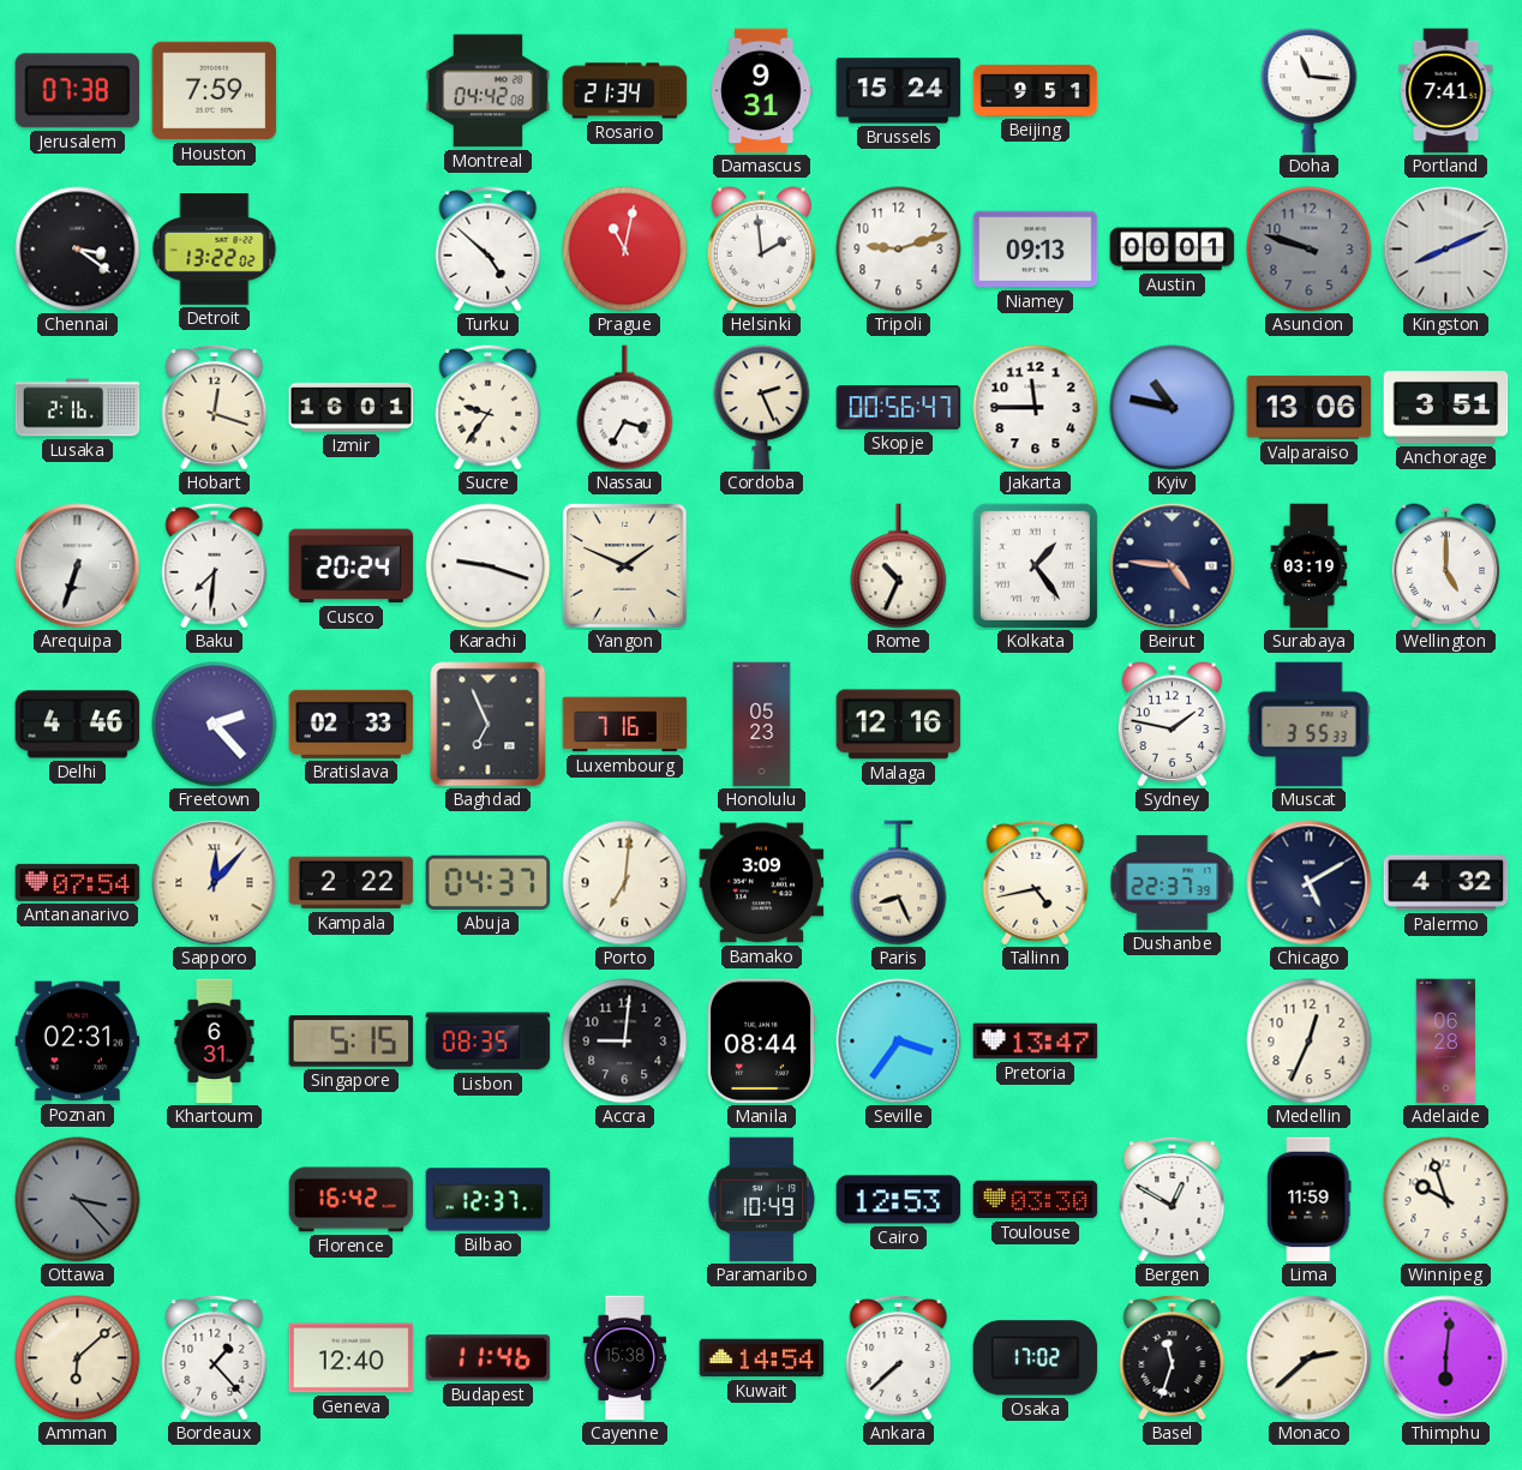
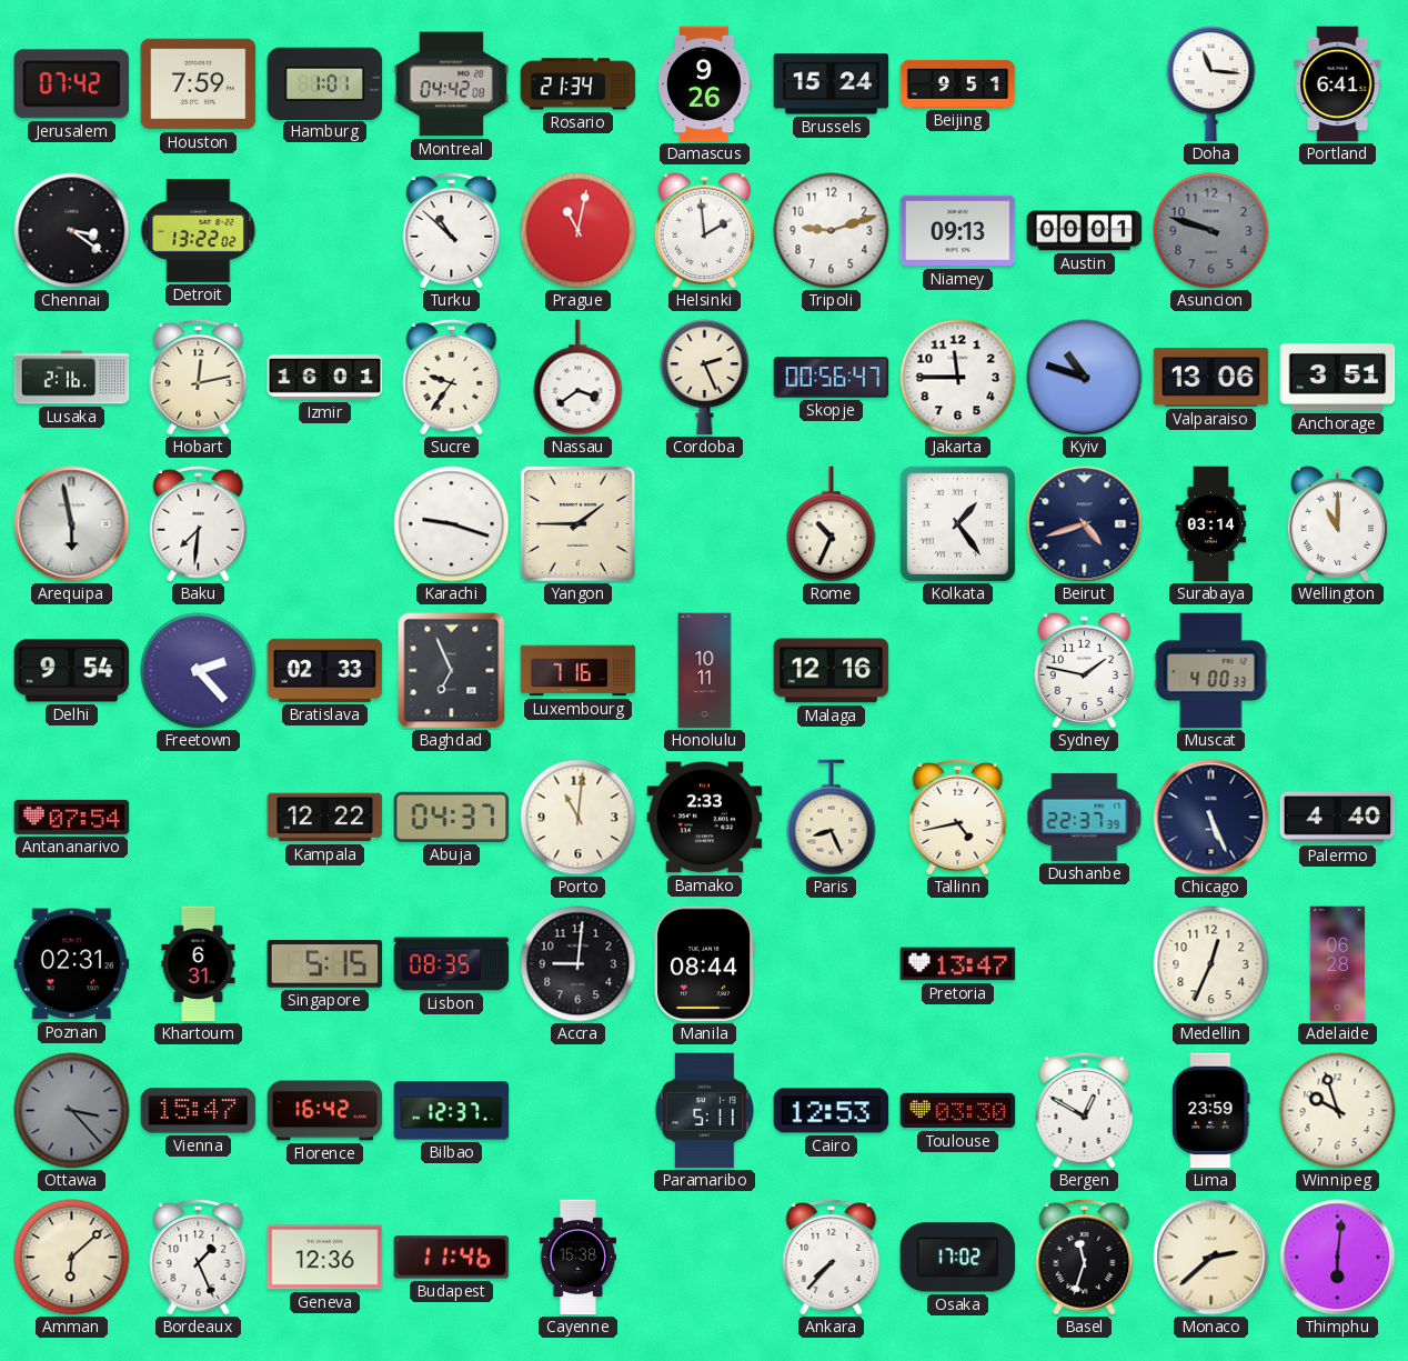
Jerusalem: 07:38 -> 07:42
Hamburg: none -> 1:01
Damascus: 9:31 -> 9:26
Portland: 7:41 -> 6:41
Turku: 4:52 -> 10:52
Kingston: 8:11 -> none
Hobart: 12:18 -> 12:13
Nassau: 3:35 -> 3:39
Kyiv: 10:47 -> 10:48
Arequipa: 6:33 -> 5:58
Cusco: 20:24 -> none
Yangon: 1:49 -> 1:45
Beirut: 4:46 -> 4:42
Surabaya: 03:19 -> 03:14
Wellington: 5:00 -> 11:00
Delhi: 4:46 -> 9:54
Honolulu: 05:23 -> 10:11
Muscat: 3:55 -> 4:00
Sapporo: 12:07 -> none
Kampala: 2:22 -> 12:22
Porto: 7:01 -> 11:01
Bamako: 3:09 -> 2:33
Chicago: 5:10 -> 5:26
Palermo: 4:32 -> 4:40
Seville: 3:36 -> none
Vienna: none -> 15:47
Paramaribo: 10:49 -> 5:11
Lima: 11:59 -> 23:59
Bordeaux: 1:23 -> 1:26
Geneva: 12:40 -> 12:36
Kuwait: 14:54 -> none
Ankara: 7:38 -> 7:37
